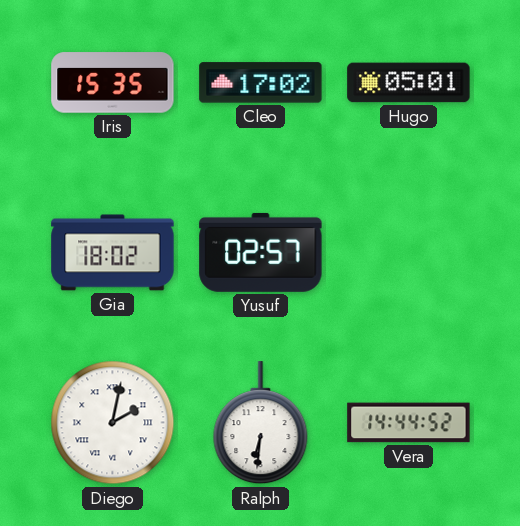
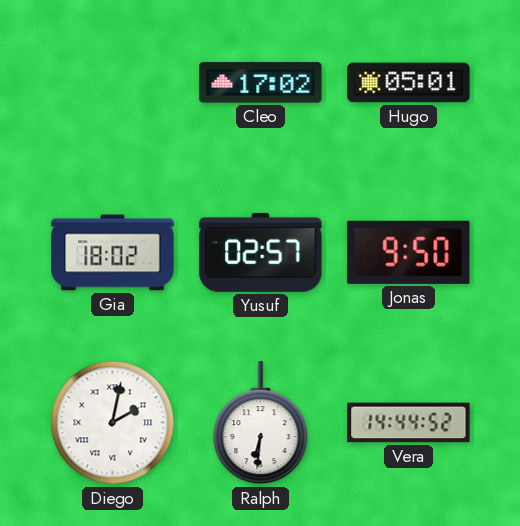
Iris: 15:35 -> none
Jonas: none -> 9:50
